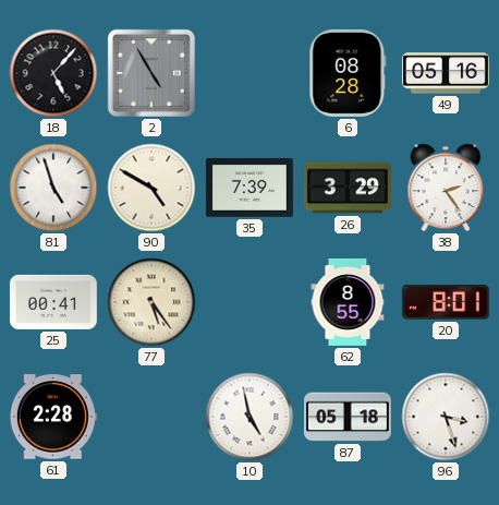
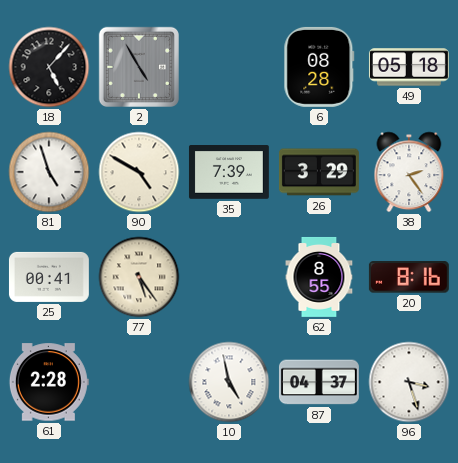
49: 05:16 -> 05:18
20: 8:01 -> 8:16
87: 05:18 -> 04:37
